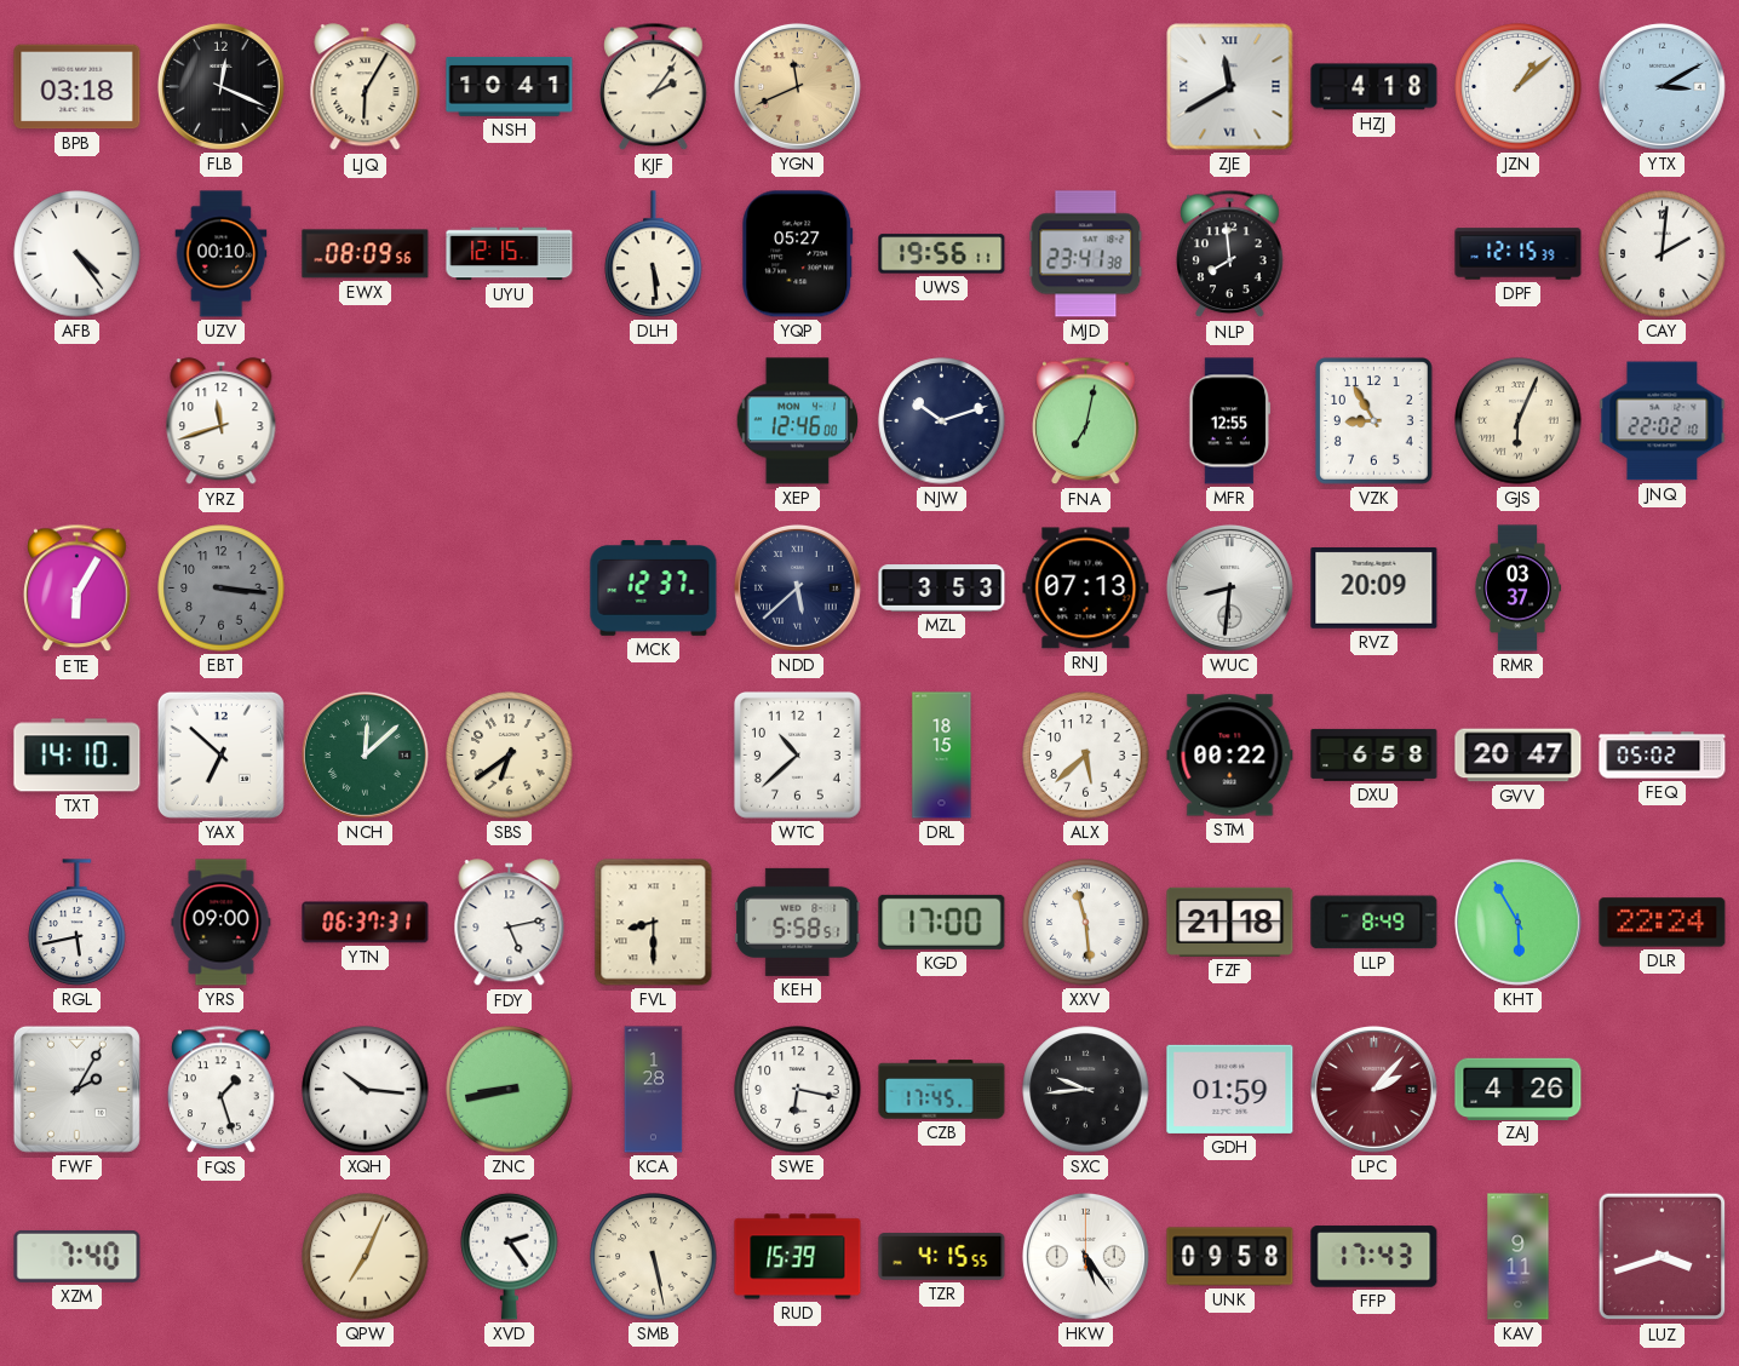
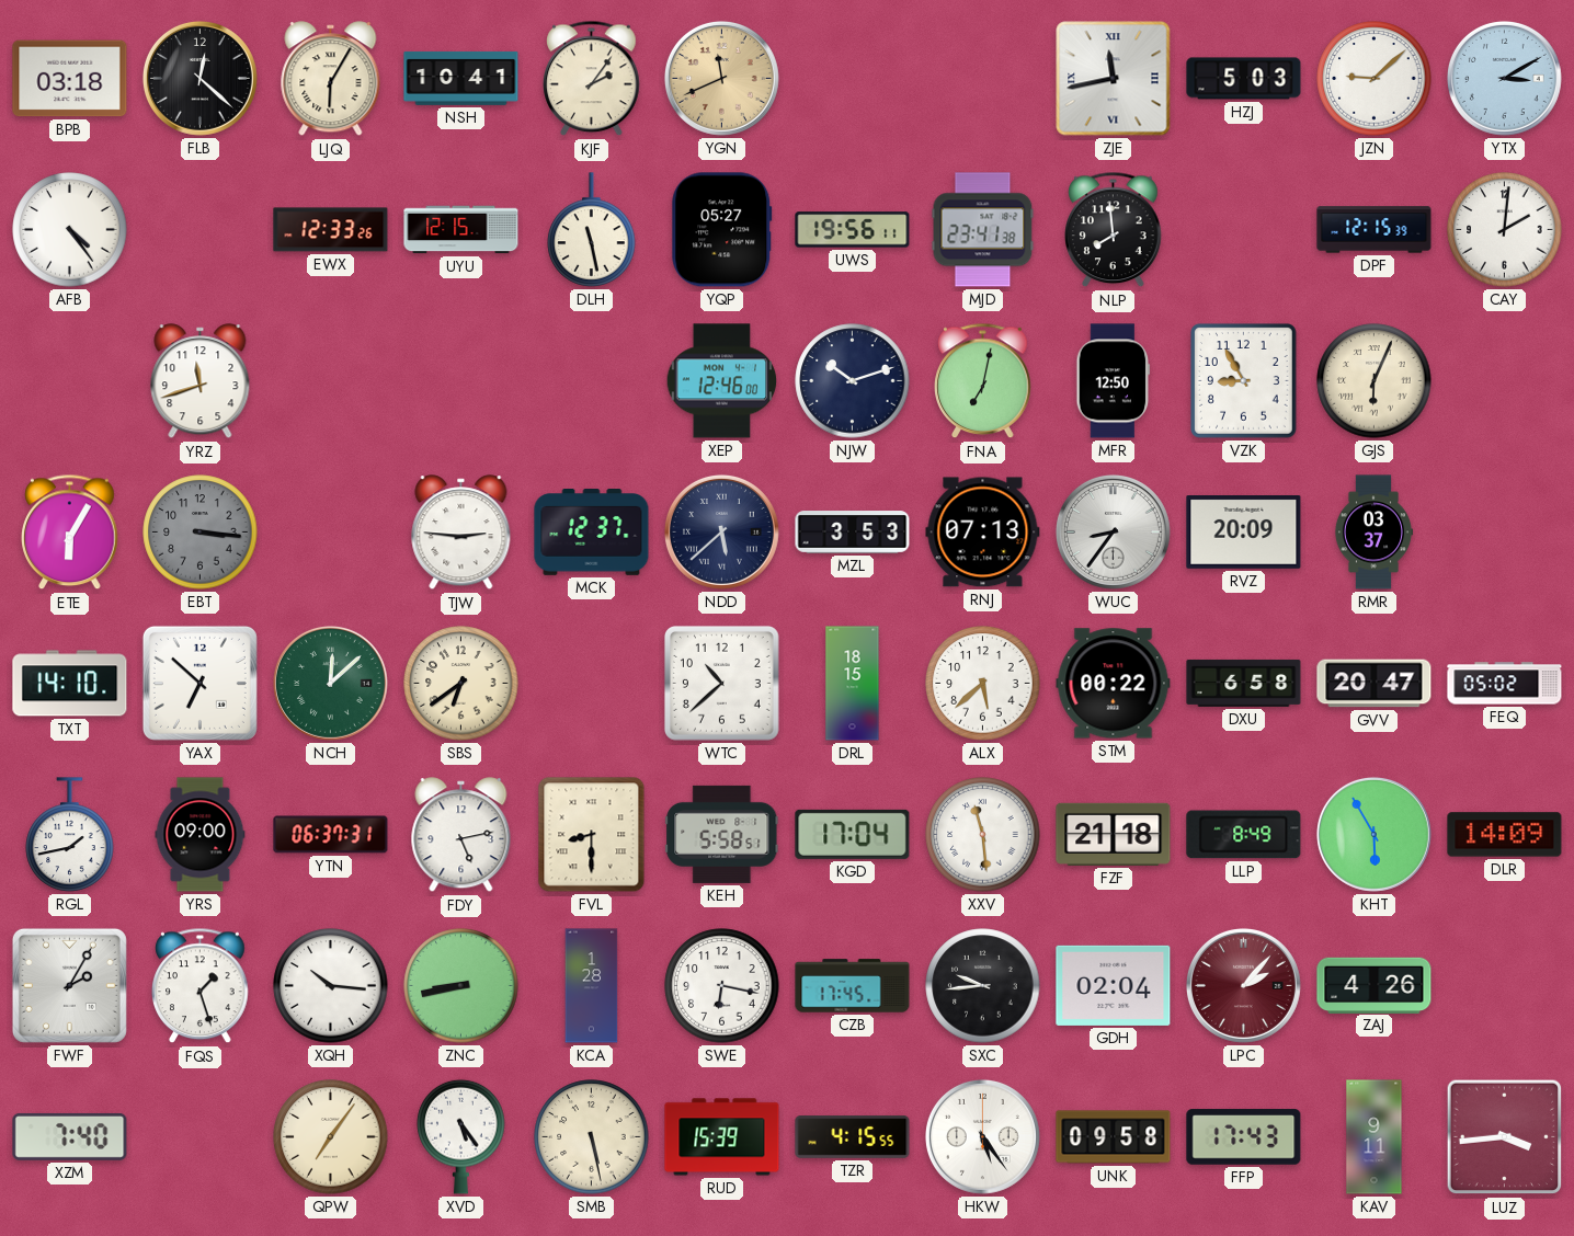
FLB: 12:19 -> 12:22
ZJE: 11:40 -> 11:43
HZJ: 4:18 -> 5:03
JZN: 1:08 -> 9:08
UZV: 00:10 -> none
EWX: 08:09 -> 12:33
DLH: 5:29 -> 11:28
MFR: 12:55 -> 12:50
JNQ: 22:02 -> none
TJW: none -> 2:46
WUC: 8:31 -> 8:36
RGL: 5:43 -> 1:43
KGD: 17:00 -> 17:04
DLR: 22:24 -> 14:09
GDH: 01:59 -> 02:04
QPW: 7:04 -> 7:06
XVD: 2:24 -> 5:24
LUZ: 3:42 -> 3:44
